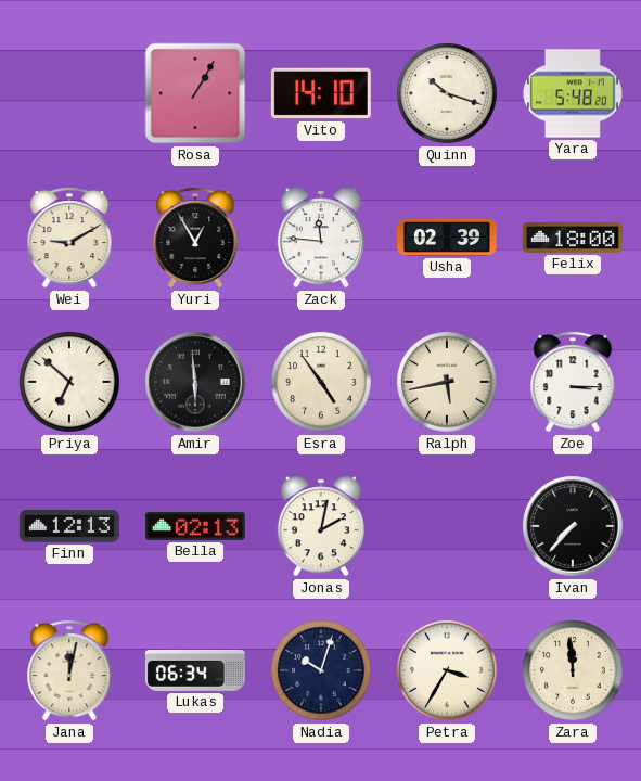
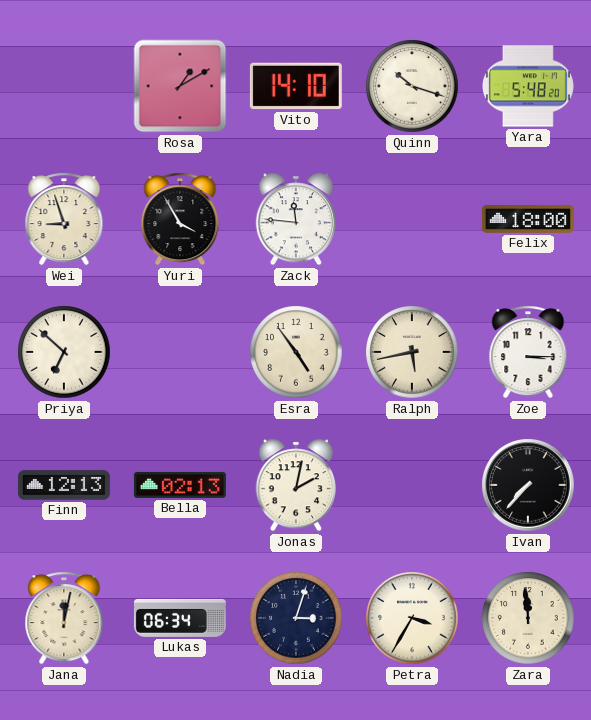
Rosa: 1:05 -> 1:10
Wei: 9:10 -> 8:57
Yuri: 12:55 -> 3:55
Usha: 02:39 -> none
Amir: 5:59 -> none
Nadia: 10:03 -> 3:03
